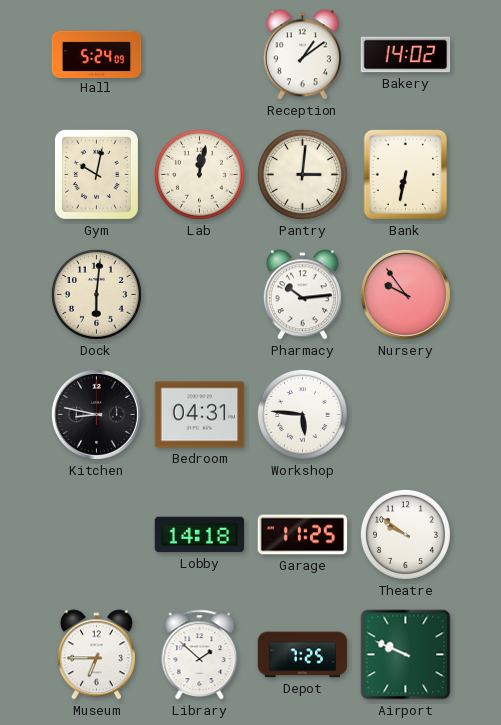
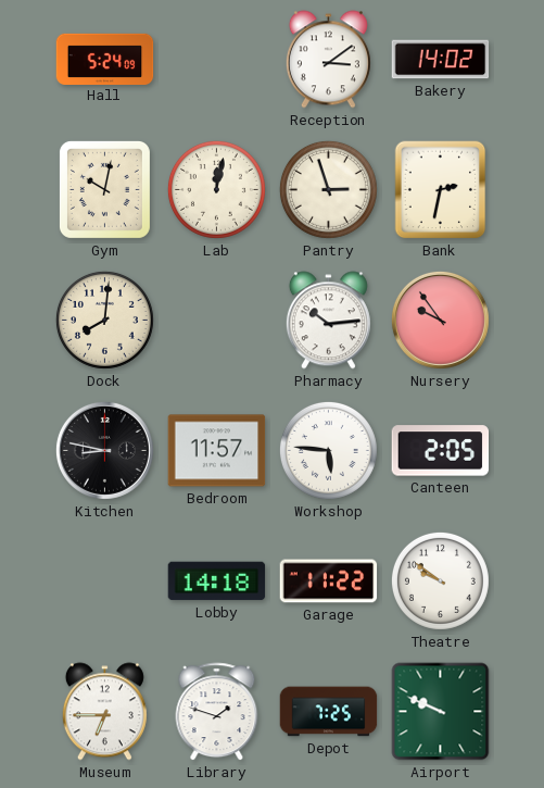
Reception: 1:09 -> 3:09
Pantry: 3:01 -> 2:57
Bank: 6:32 -> 2:32
Dock: 6:01 -> 8:01
Bedroom: 04:31 -> 11:57
Canteen: none -> 2:05
Garage: 11:25 -> 11:22
Library: 1:52 -> 1:48
